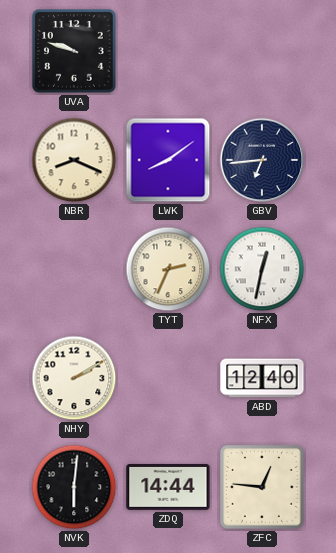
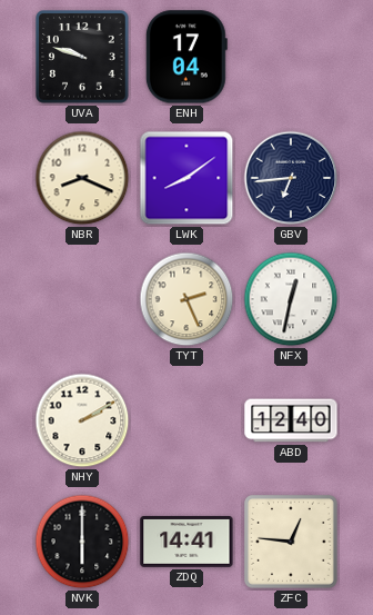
ENH: none -> 17:04
TYT: 2:34 -> 2:26
NVK: 6:01 -> 6:00
ZDQ: 14:44 -> 14:41
